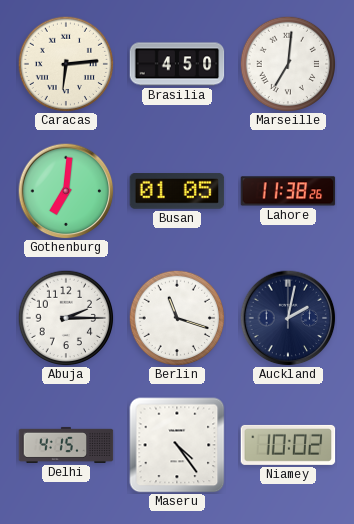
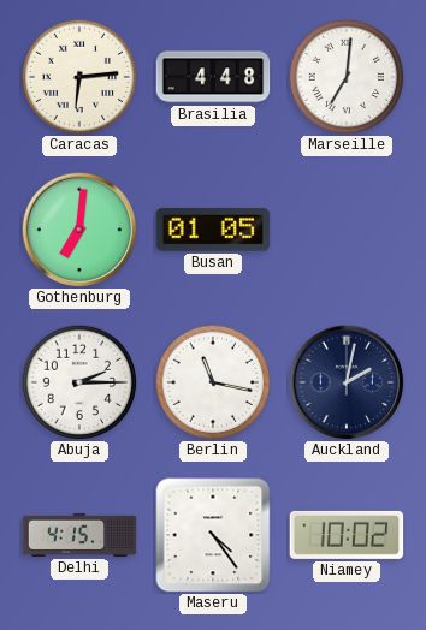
Brasilia: 4:50 -> 4:48
Lahore: 11:38 -> none
Berlin: 11:18 -> 11:17
